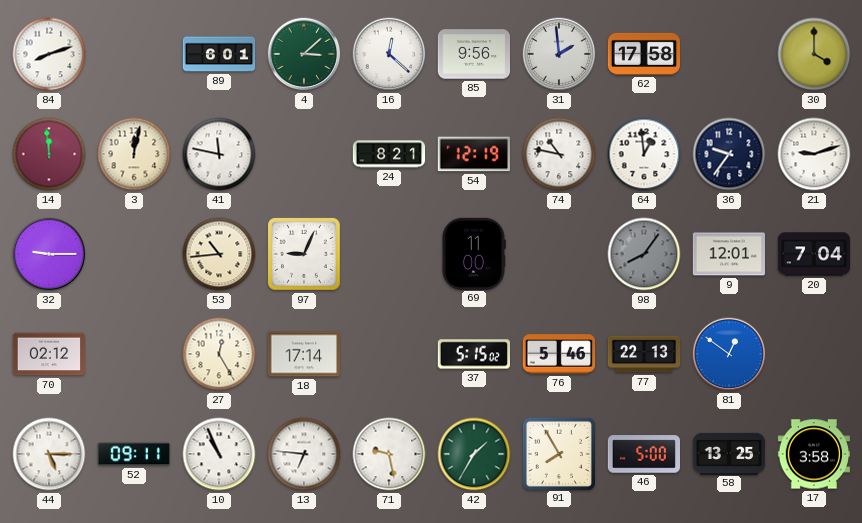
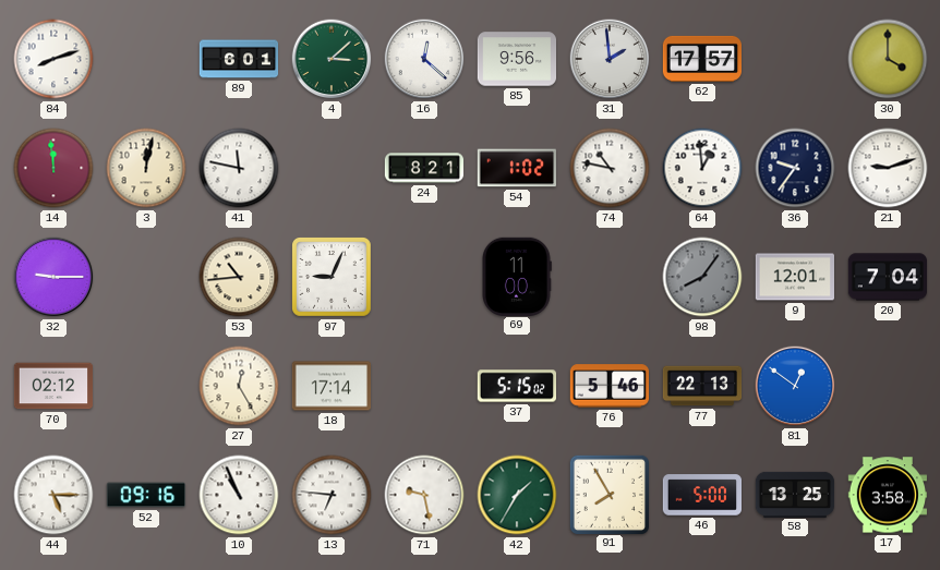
62: 17:58 -> 17:57
54: 12:19 -> 1:02
52: 09:11 -> 09:16
